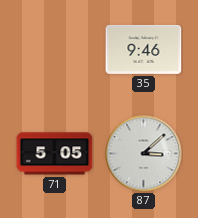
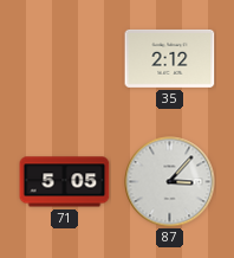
35: 9:46 -> 2:12
87: 3:08 -> 3:07
